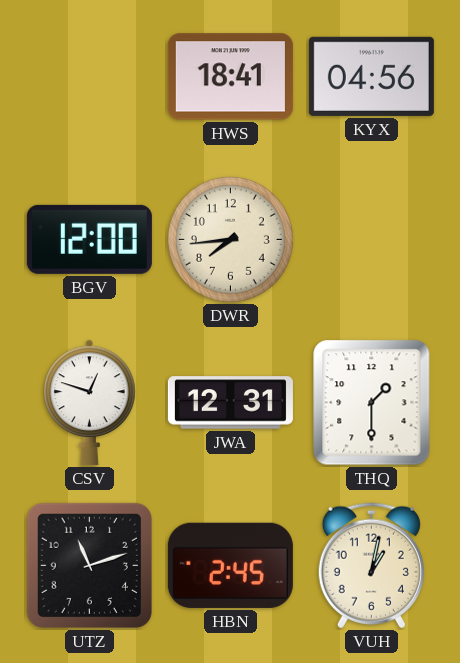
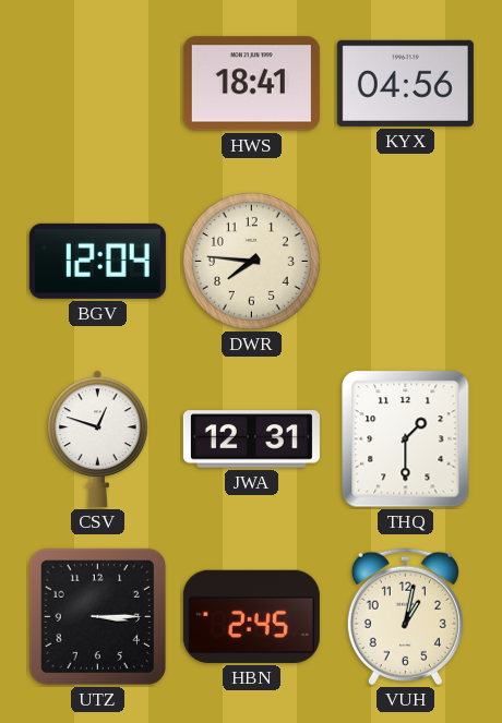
BGV: 12:00 -> 12:04
DWR: 7:44 -> 7:46
UTZ: 11:12 -> 3:15
